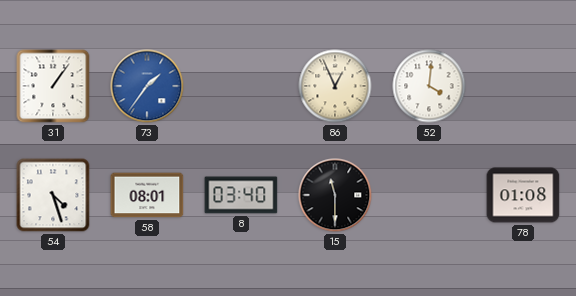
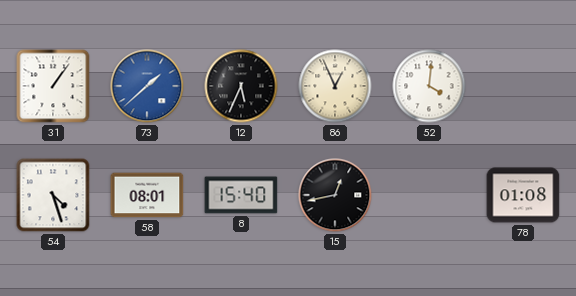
73: 1:36 -> 1:38
12: none -> 5:34
8: 03:40 -> 15:40
15: 11:30 -> 12:43
